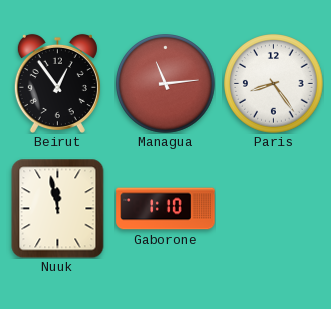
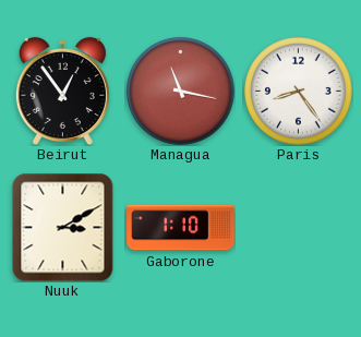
Managua: 11:14 -> 11:17
Nuuk: 11:58 -> 3:10
